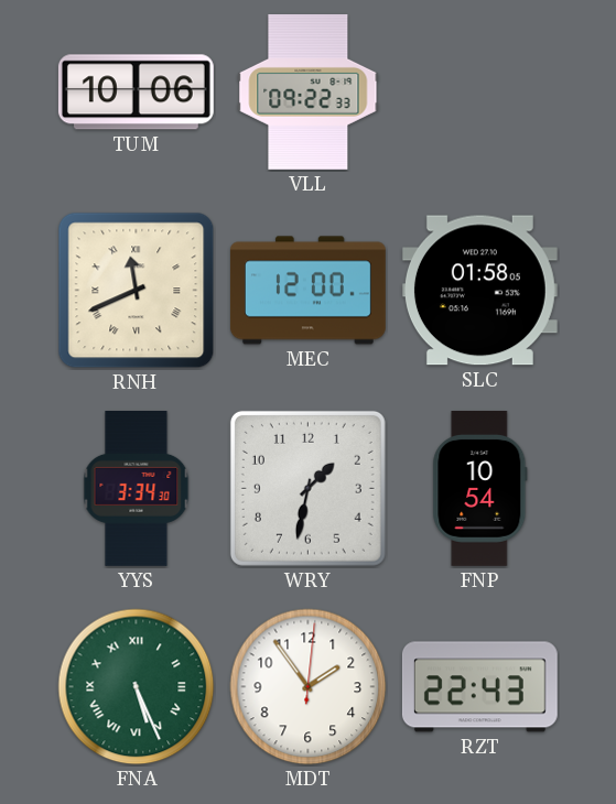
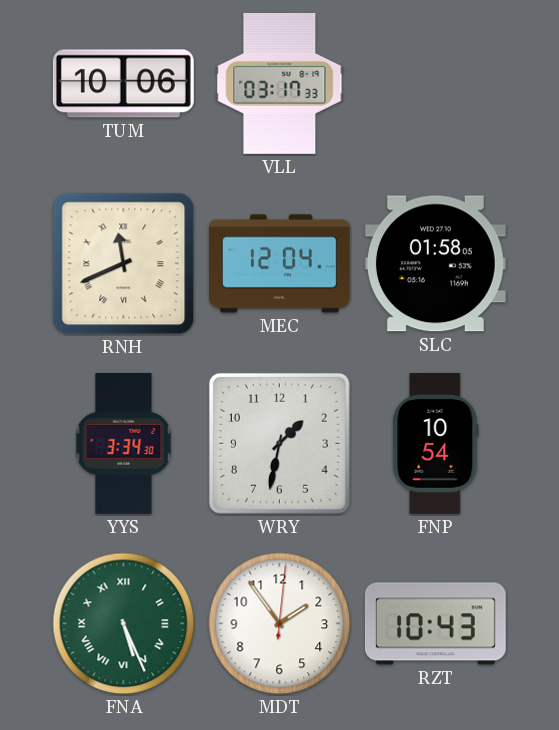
VLL: 09:22 -> 03:17
MEC: 12:00 -> 12:04
RZT: 22:43 -> 10:43
